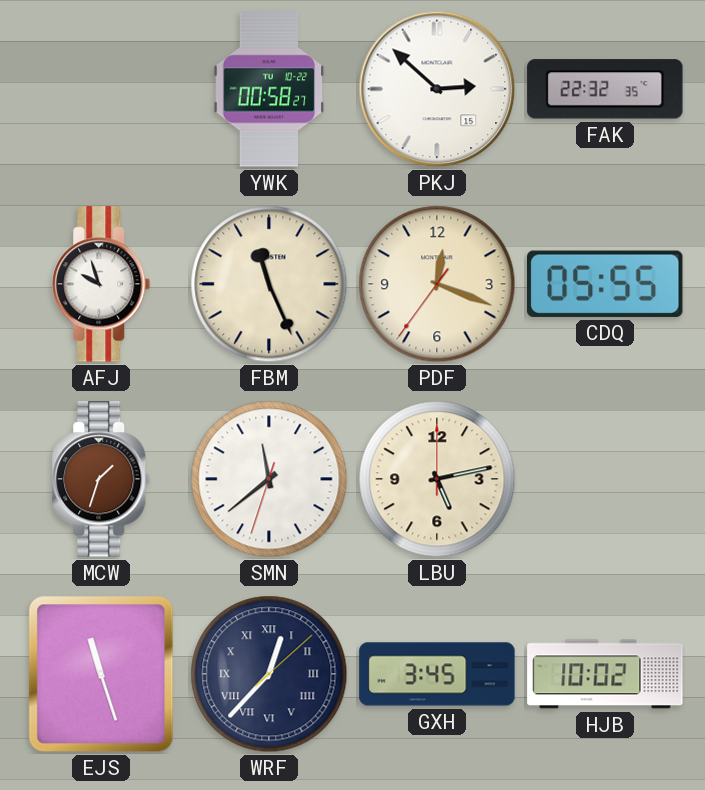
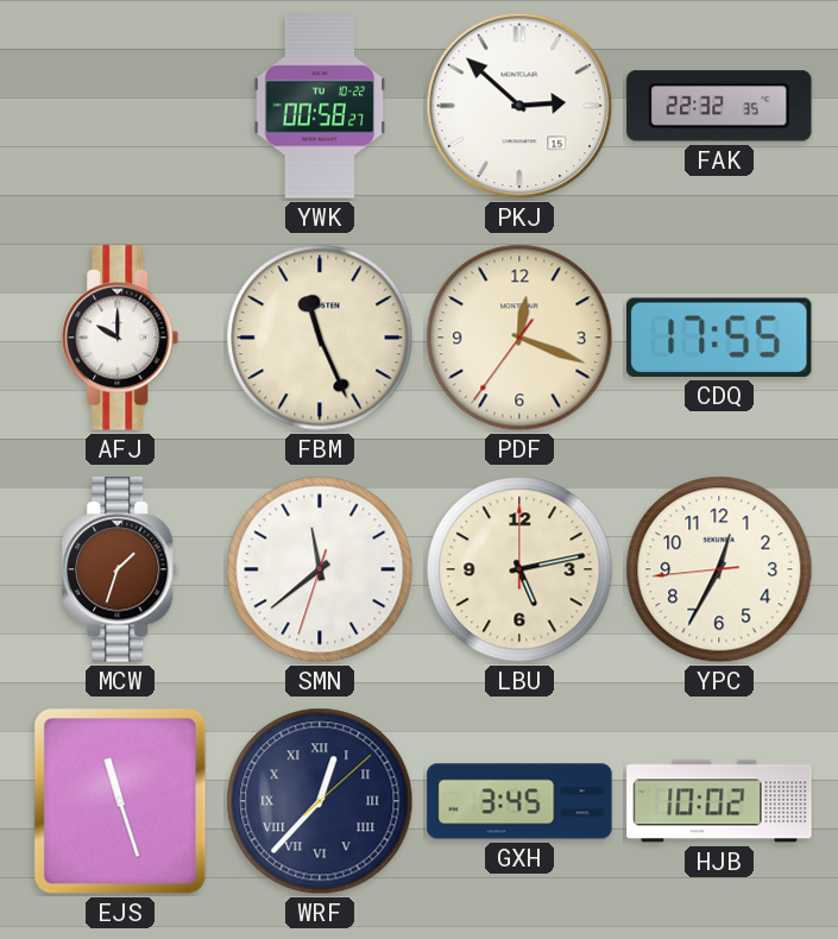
AFJ: 9:57 -> 10:00
CDQ: 05:55 -> 17:55
YPC: none -> 12:34
